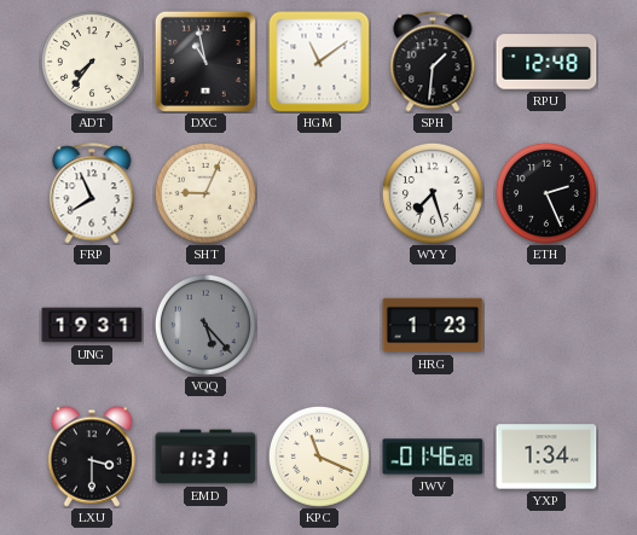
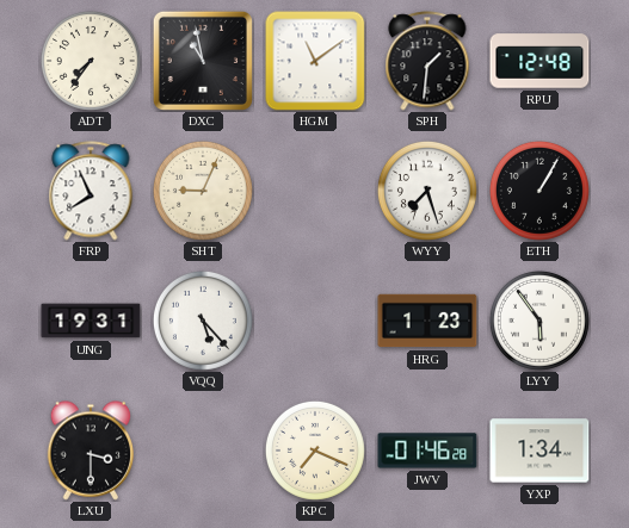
ETH: 2:26 -> 1:05
VQQ dial: grey -> white
LYY: none -> 5:54
EMD: 11:31 -> none
KPC: 11:19 -> 7:19
